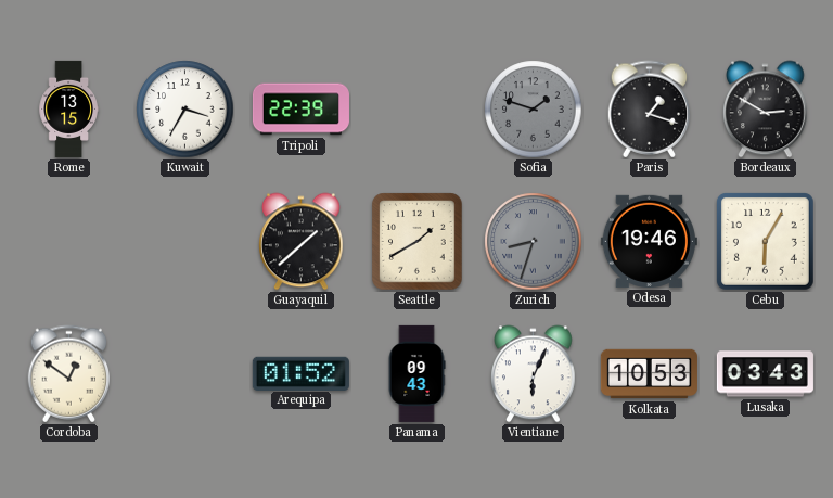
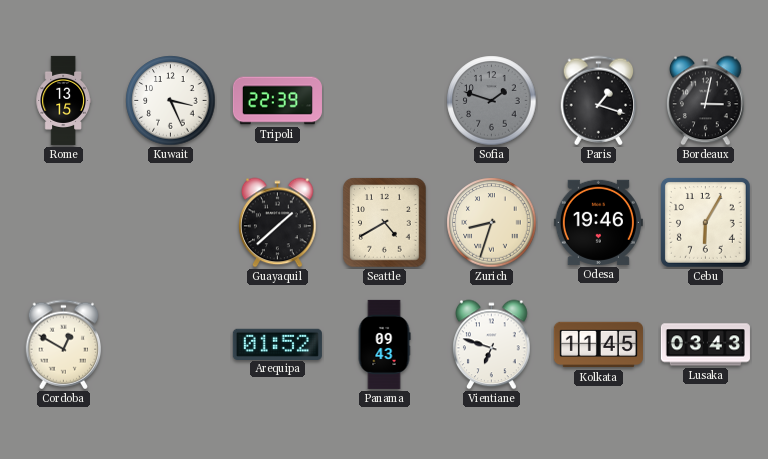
Kuwait: 3:35 -> 3:26
Bordeaux: 2:50 -> 3:02
Seattle: 1:40 -> 4:40
Zurich dial: grey -> cream
Cordoba: 12:51 -> 12:50
Vientiane: 6:04 -> 6:48
Kolkata: 10:53 -> 11:45
